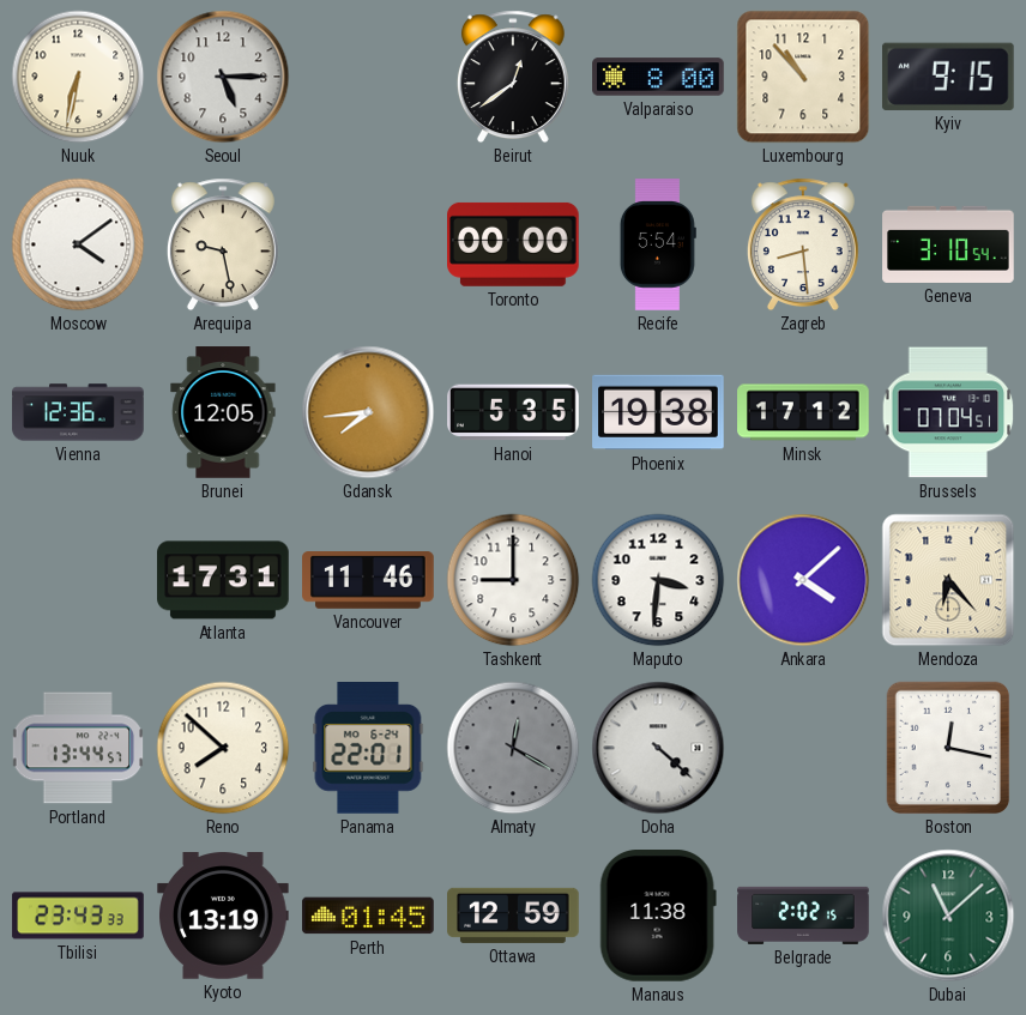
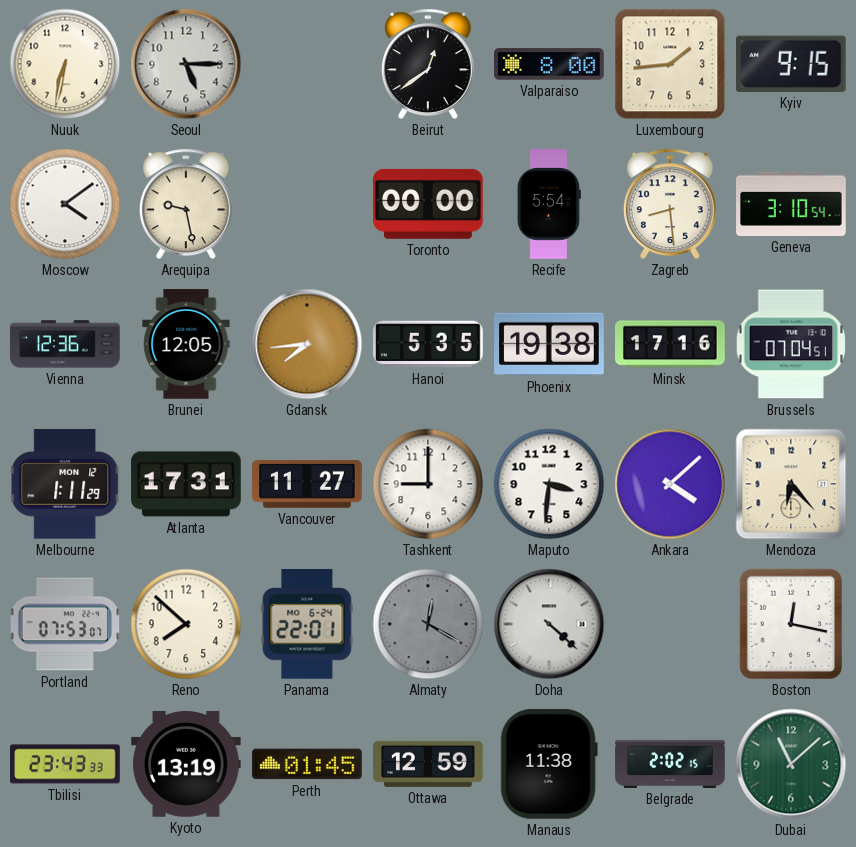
Luxembourg: 10:53 -> 1:44
Minsk: 17:12 -> 17:16
Melbourne: none -> 1:11
Vancouver: 11:46 -> 11:27
Portland: 13:44 -> 07:53
